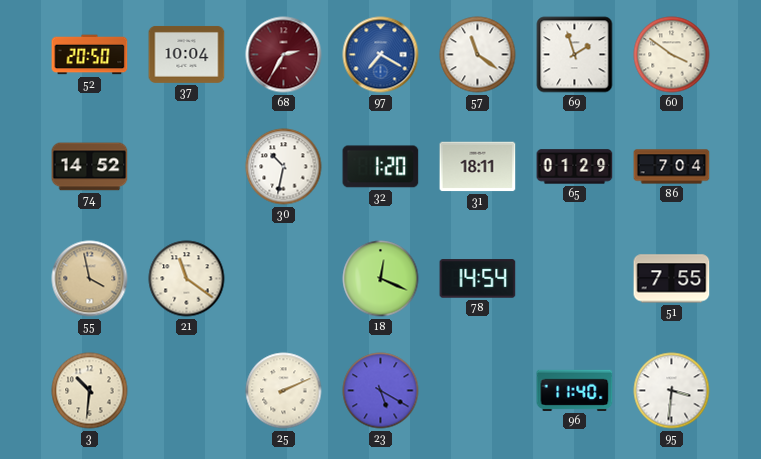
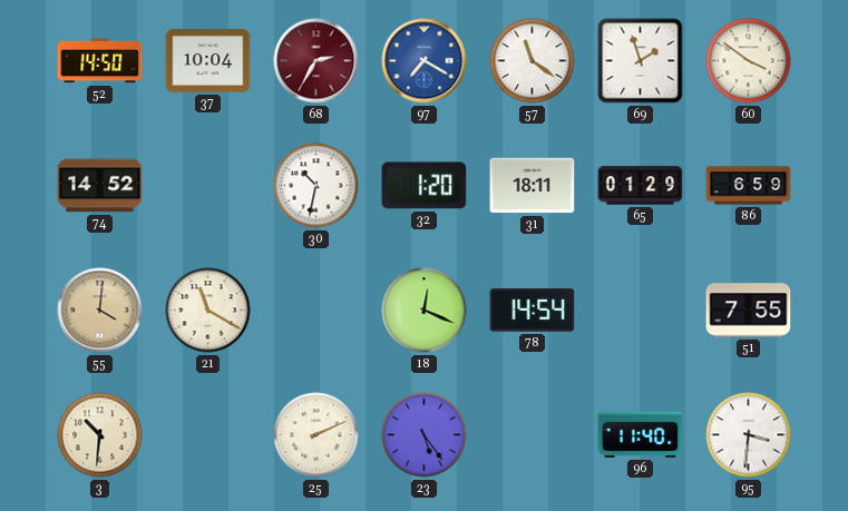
52: 20:50 -> 14:50
86: 7:04 -> 6:59
55: 3:58 -> 4:01
21: 11:21 -> 11:20
23: 5:20 -> 5:24
